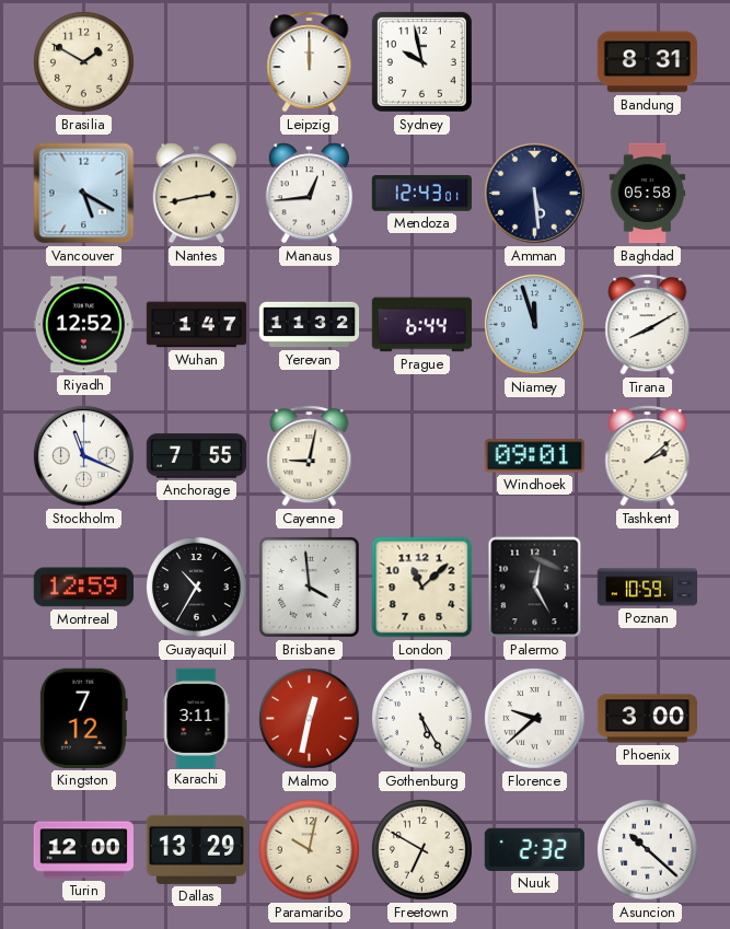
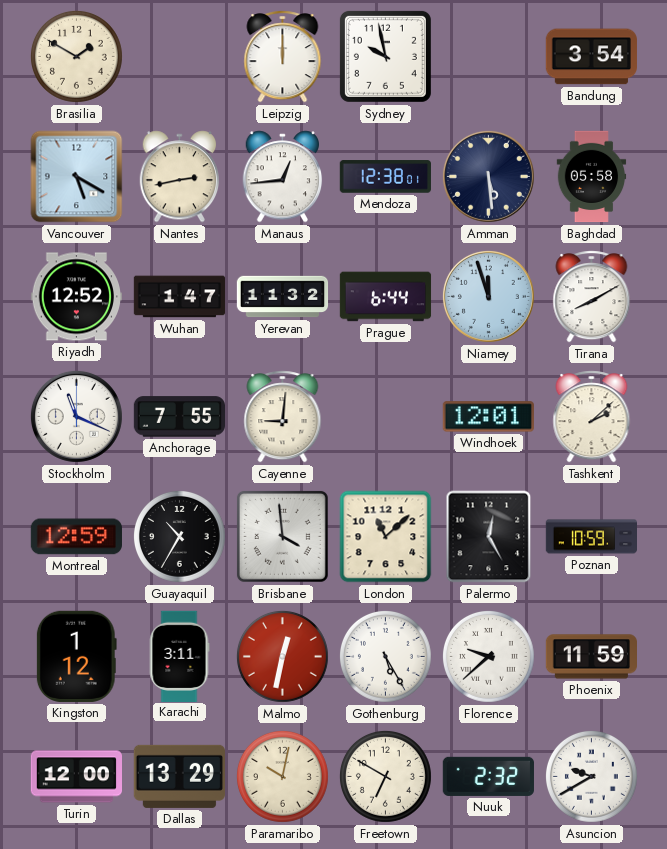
Bandung: 8:31 -> 3:54
Mendoza: 12:43 -> 12:38
Cayenne: 9:02 -> 9:01
Windhoek: 09:01 -> 12:01
Kingston: 7:12 -> 1:12
Phoenix: 3:00 -> 11:59
Asuncion: 10:22 -> 9:40
